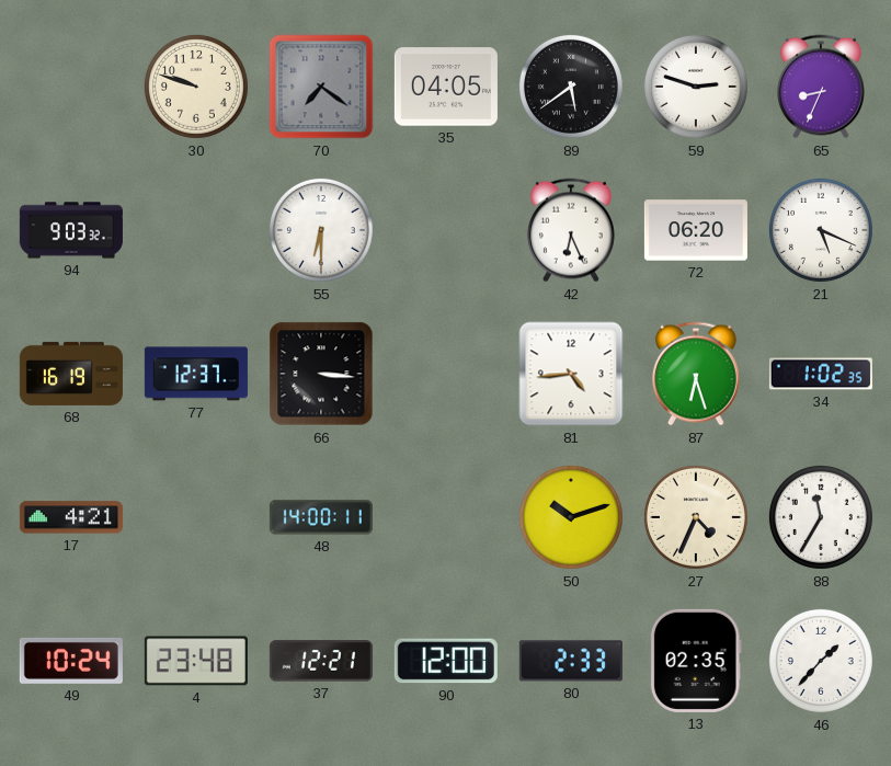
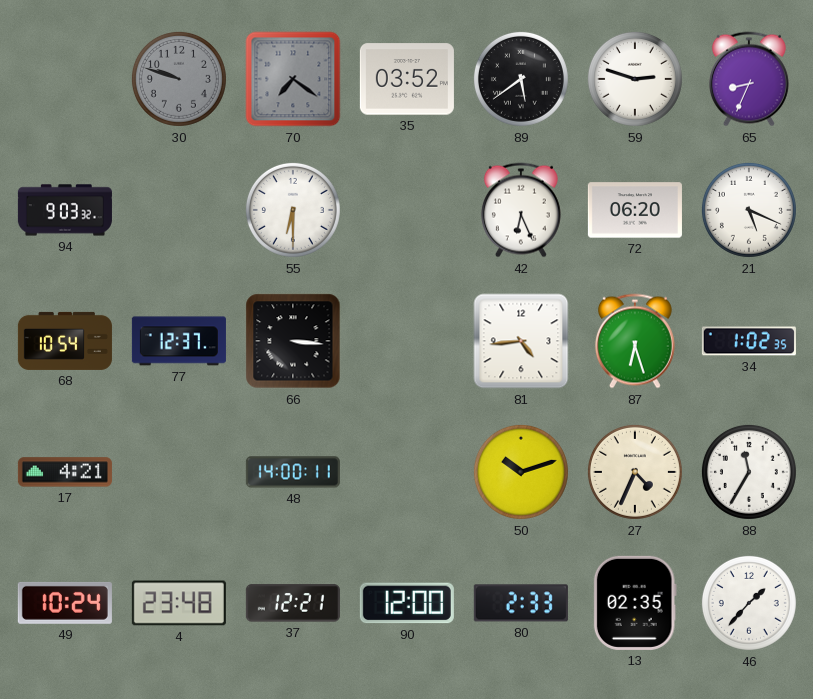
30 dial: cream -> grey
35: 04:05 -> 03:52
68: 16:19 -> 10:54
